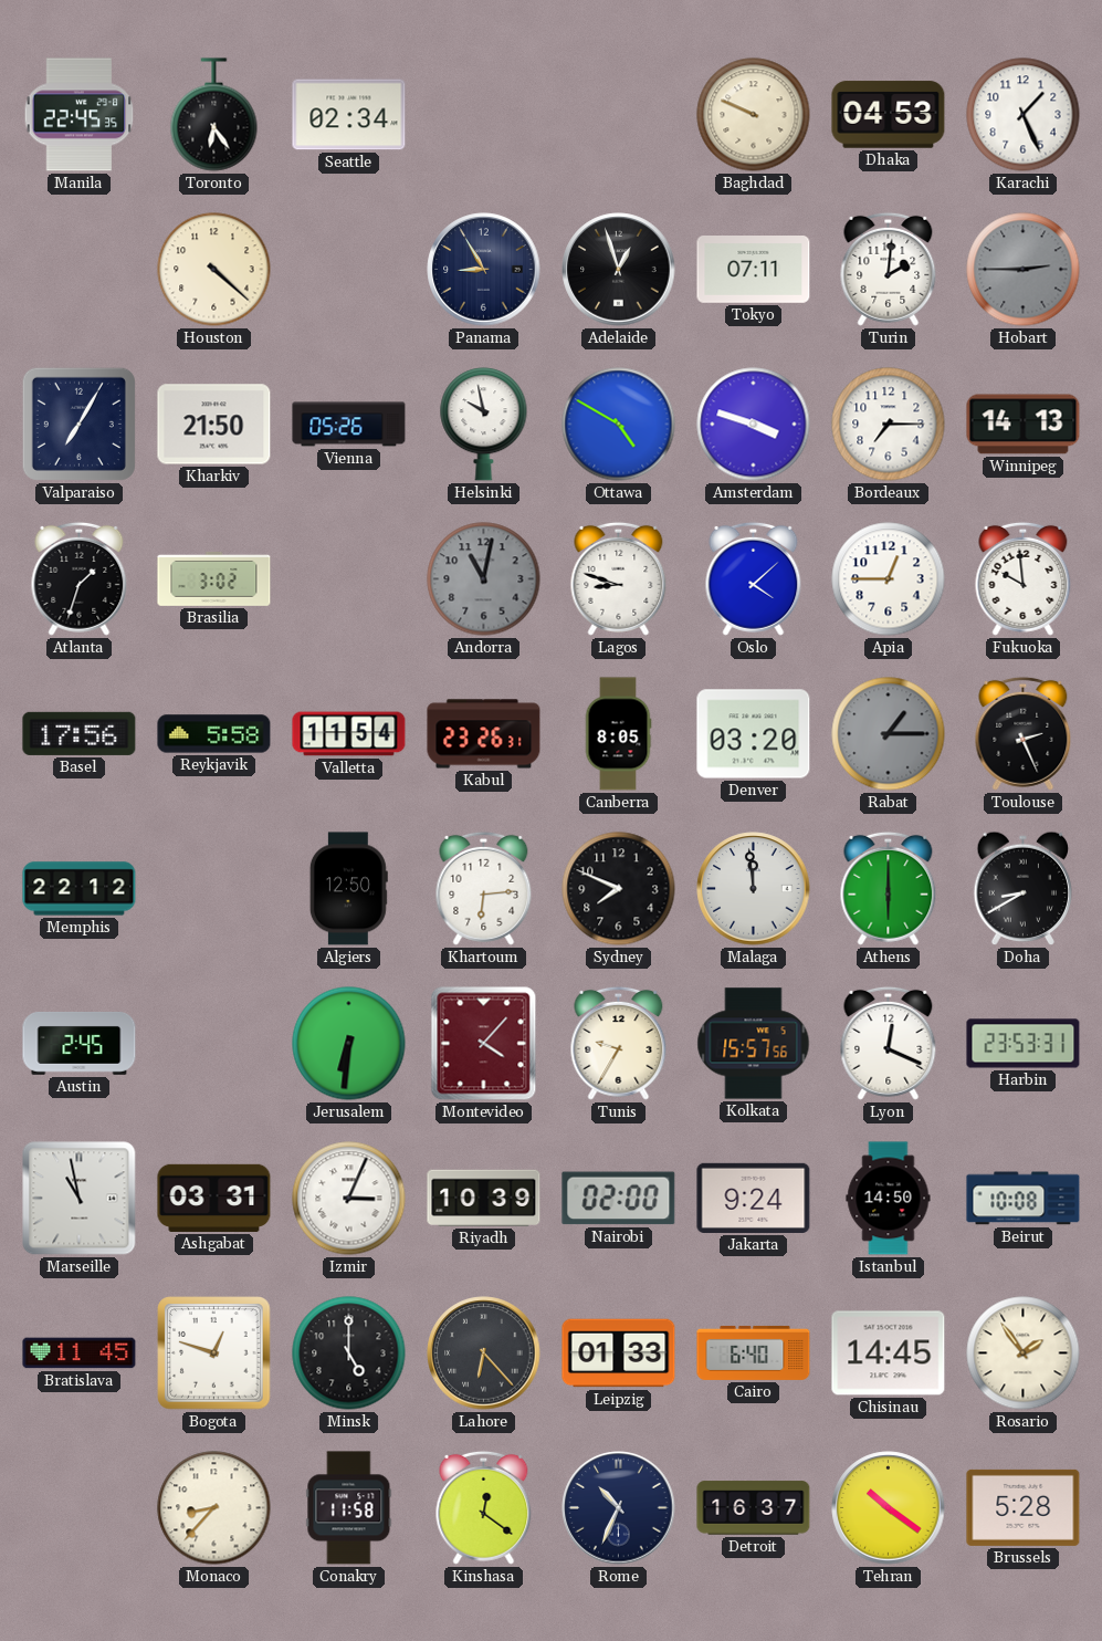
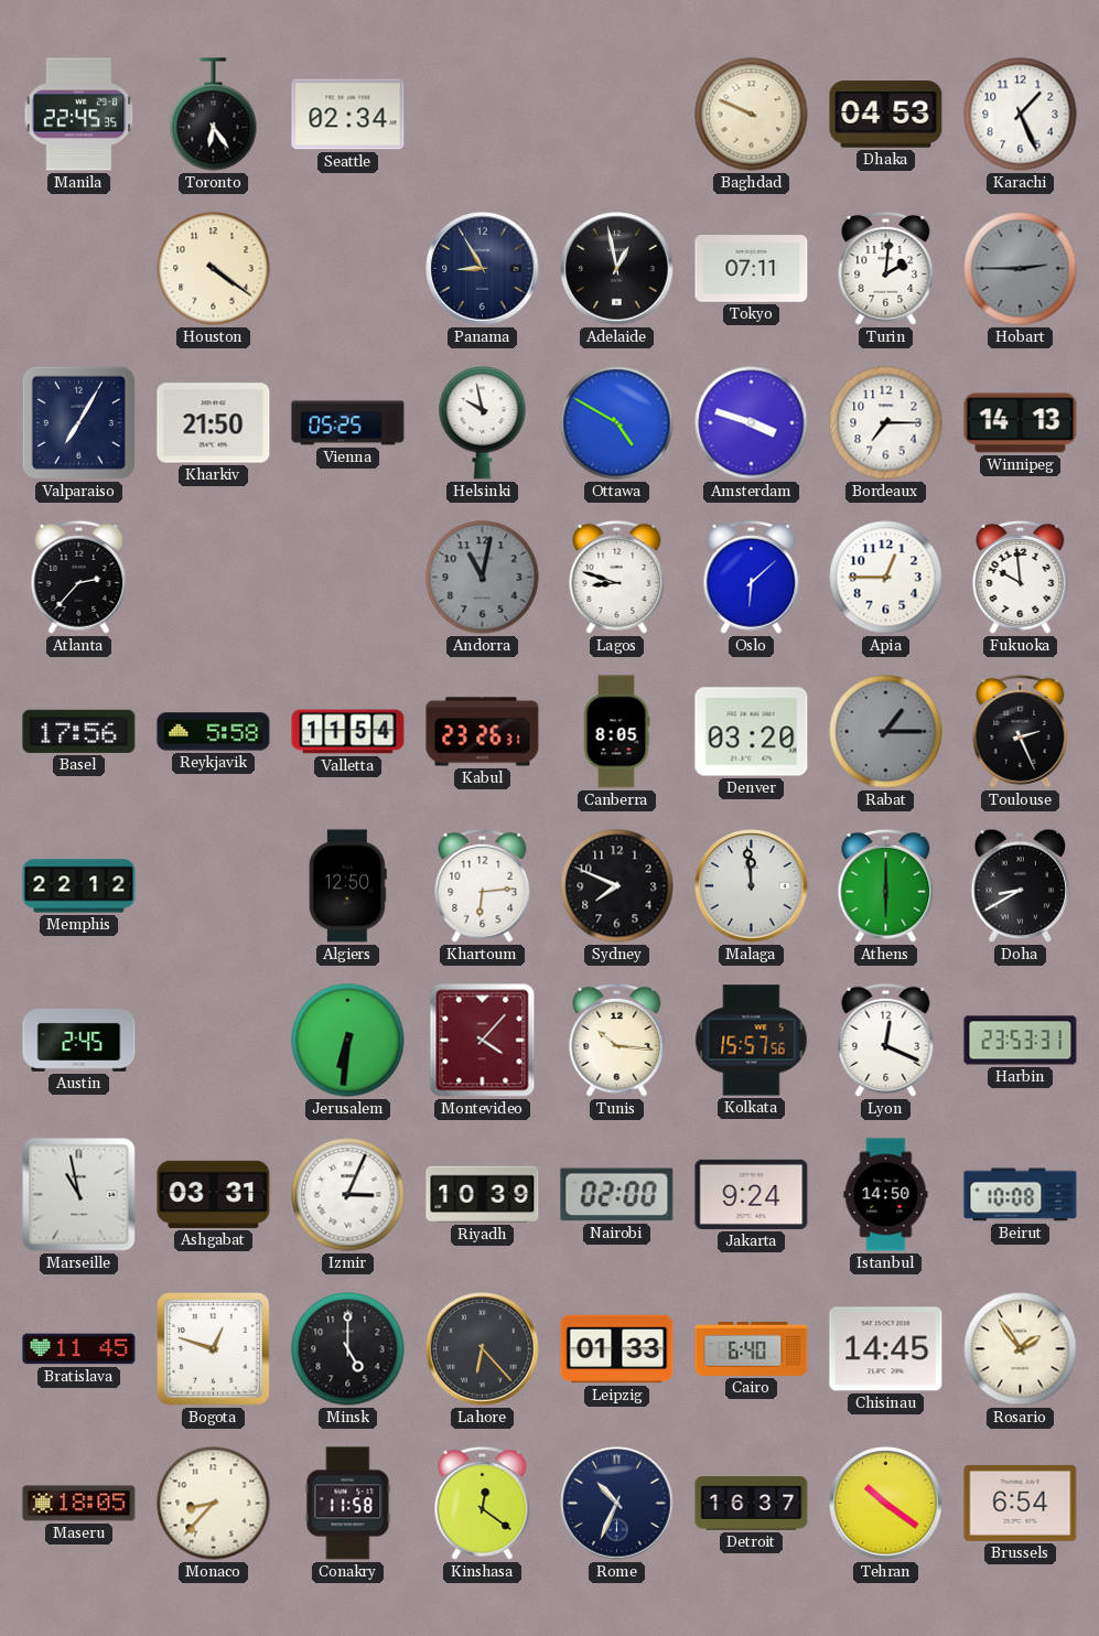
Houston: 4:22 -> 4:21
Adelaide: 12:57 -> 12:58
Vienna: 05:26 -> 05:25
Atlanta: 1:33 -> 2:37
Brasilia: 3:02 -> none
Oslo: 4:08 -> 6:08
Tunis: 9:35 -> 10:16
Maseru: none -> 18:05
Brussels: 5:28 -> 6:54
